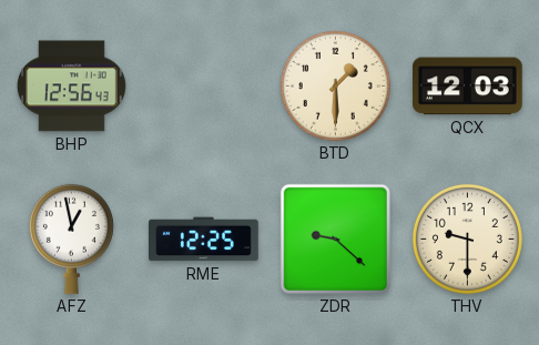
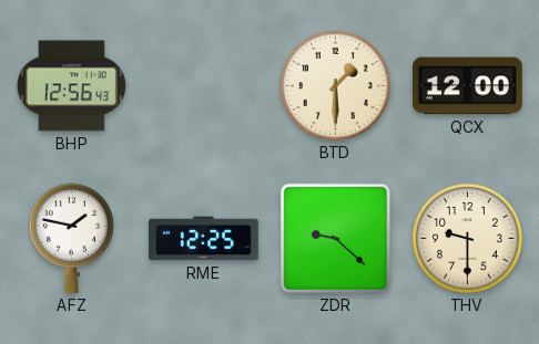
QCX: 12:03 -> 12:00
AFZ: 12:58 -> 1:47
